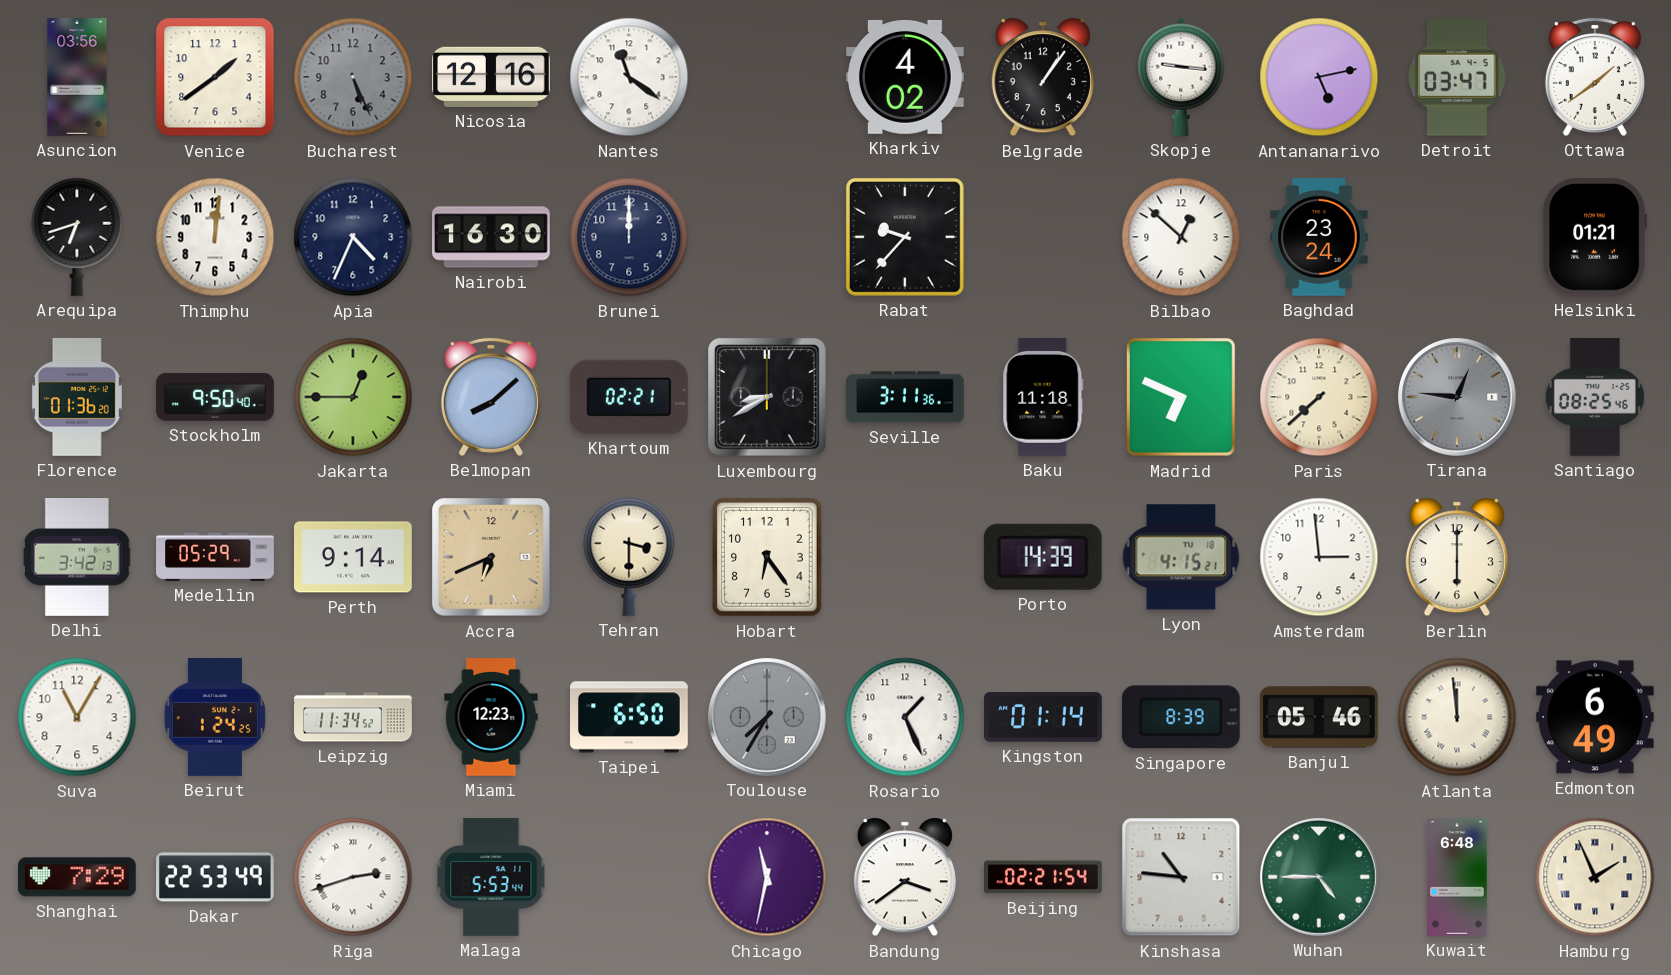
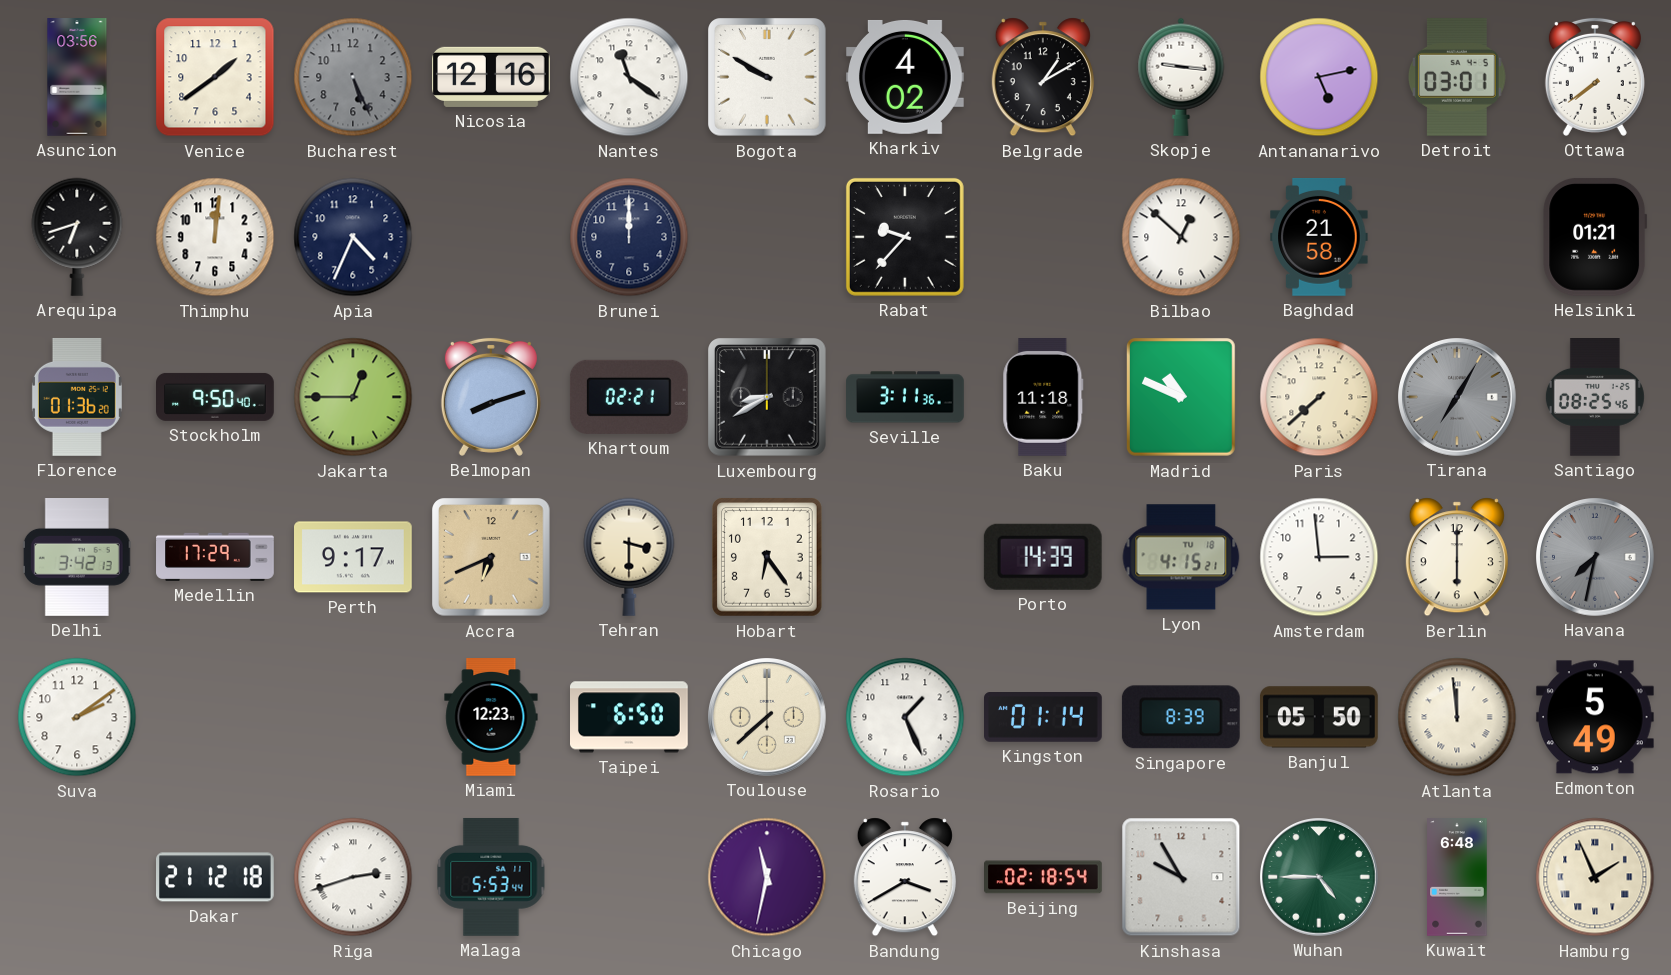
Bogota: none -> 9:50
Belgrade: 1:06 -> 1:10
Detroit: 03:47 -> 03:01
Ottawa: 1:39 -> 7:39
Nairobi: 16:30 -> none
Baghdad: 23:24 -> 21:58
Belmopan: 8:08 -> 8:12
Madrid: 6:49 -> 10:49
Tirana: 12:46 -> 7:05
Medellin: 05:29 -> 17:29
Perth: 9:14 -> 9:17
Havana: none -> 7:32
Suva: 11:05 -> 2:09
Beirut: 1:24 -> none
Leipzig: 11:34 -> none
Toulouse: 7:35 -> 7:38
Toulouse dial: grey -> cream
Banjul: 05:46 -> 05:50
Edmonton: 6:49 -> 5:49
Shanghai: 7:29 -> none
Dakar: 22:53 -> 21:12
Bandung: 3:39 -> 3:40
Beijing: 02:21 -> 02:18
Kinshasa: 10:46 -> 9:55
